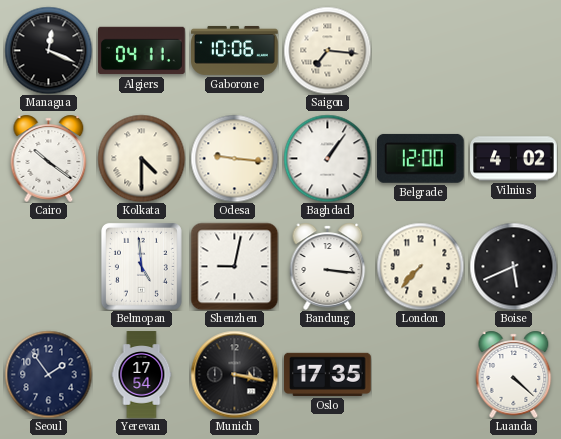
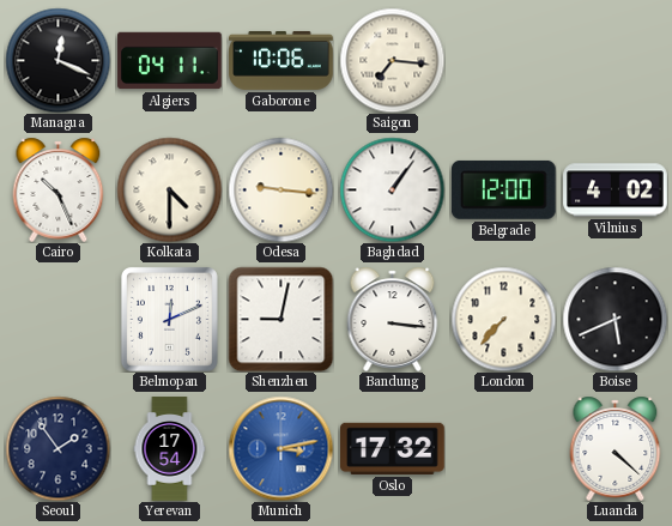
Cairo: 10:21 -> 10:26
Belmopan: 4:59 -> 12:11
Munich: 3:17 -> 3:13
Munich dial: black -> blue
Oslo: 17:35 -> 17:32
